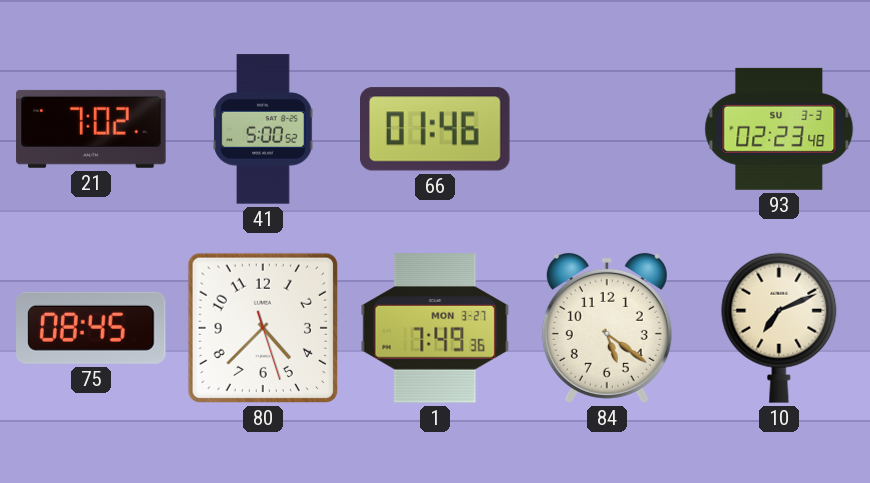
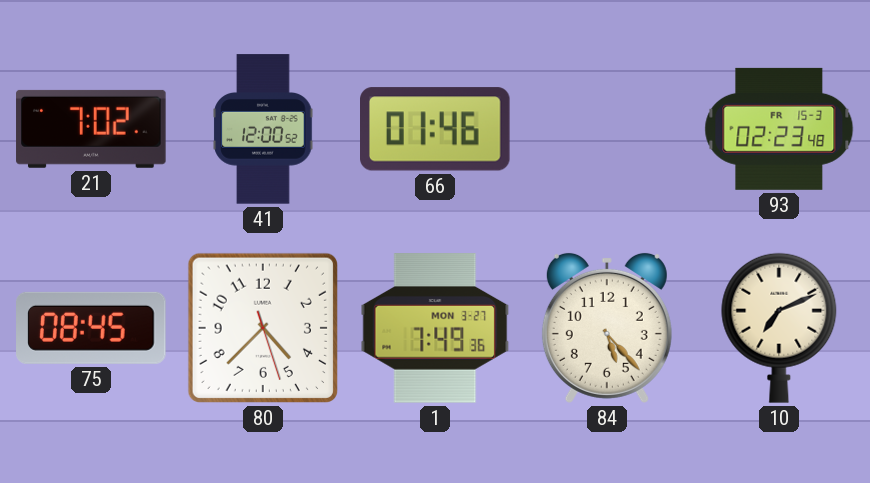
41: 5:00 -> 12:00
93 date: SU 3-3 -> FR 15-3
84: 5:21 -> 5:23
